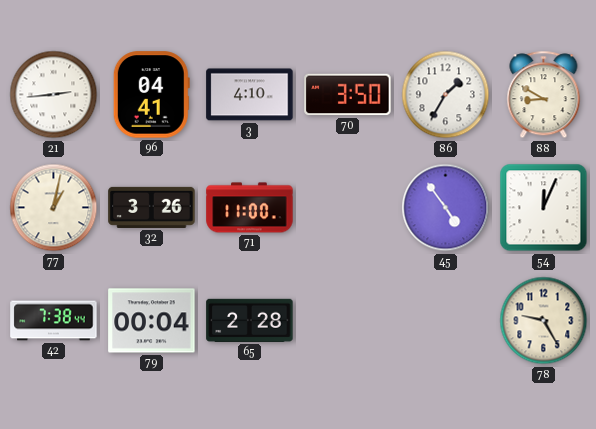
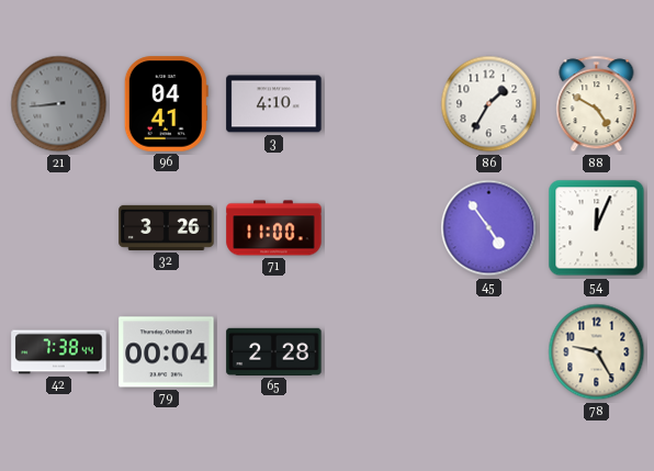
21: 2:44 -> 8:44
21 dial: white -> grey
70: 3:50 -> none
88: 8:50 -> 4:50
77: 1:02 -> none
